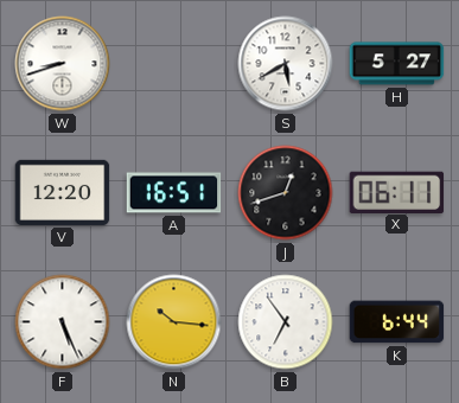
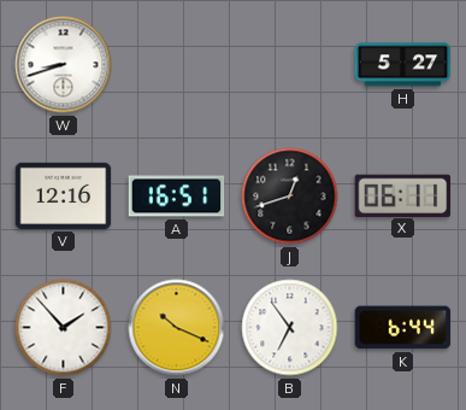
S: 5:40 -> none
V: 12:20 -> 12:16
F: 5:26 -> 1:53
N: 10:16 -> 10:19
